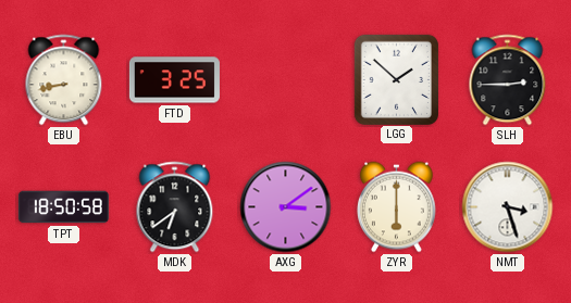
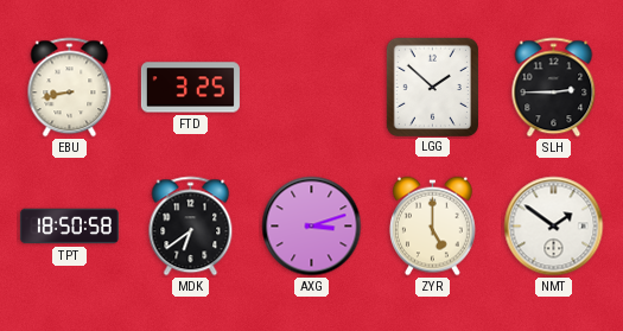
AXG: 3:09 -> 3:12
ZYR: 6:00 -> 5:00
NMT: 3:27 -> 1:51
